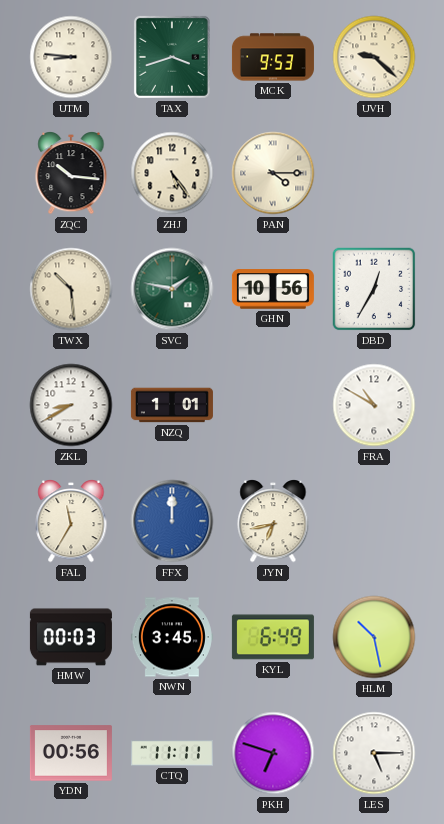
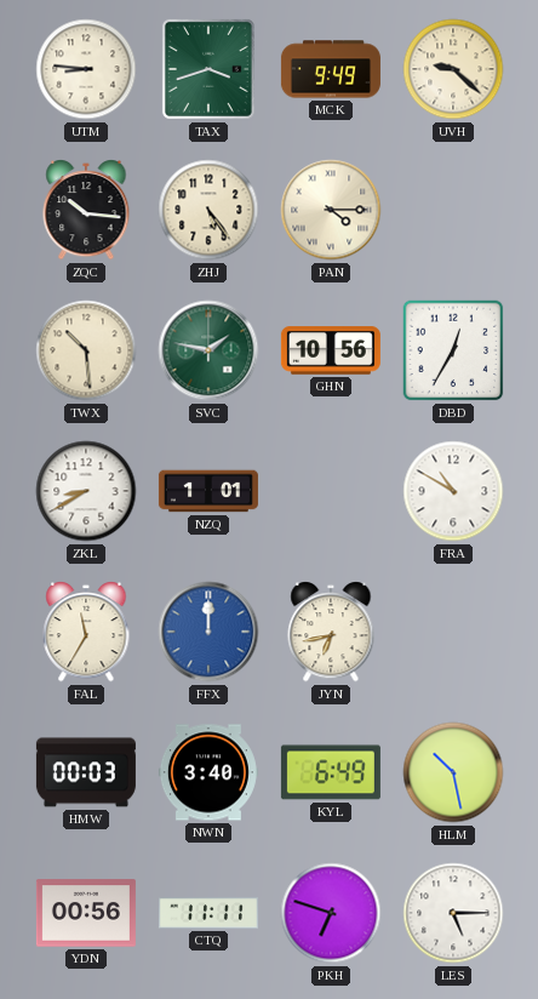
MCK: 9:53 -> 9:49
NWN: 3:45 -> 3:40
